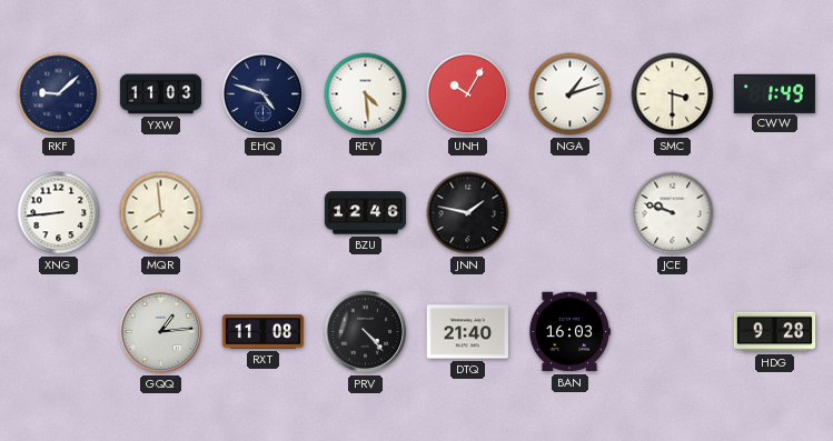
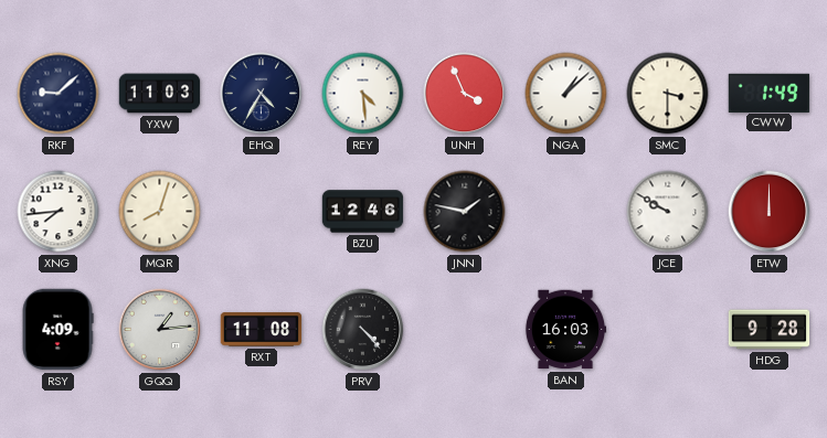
EHQ: 4:48 -> 4:35
UNH: 10:05 -> 3:56
NGA: 1:12 -> 1:08
XNG: 8:44 -> 7:44
MQR: 7:59 -> 8:03
JCE: 9:48 -> 9:50
ETW: none -> 12:00
RSY: none -> 4:09
DTQ: 21:40 -> none
